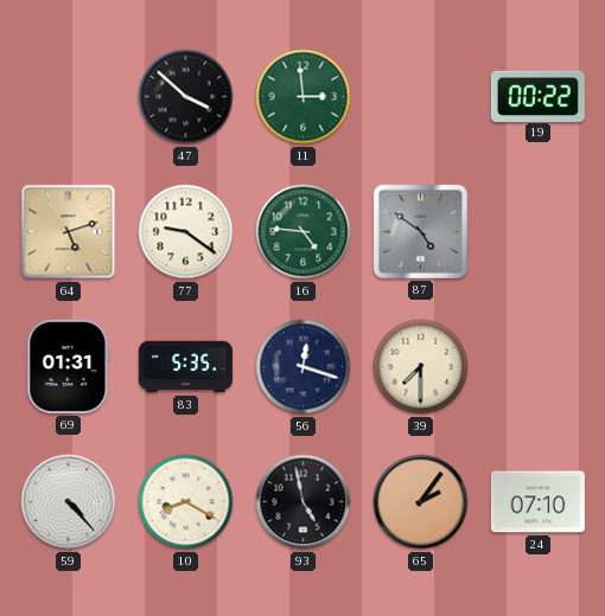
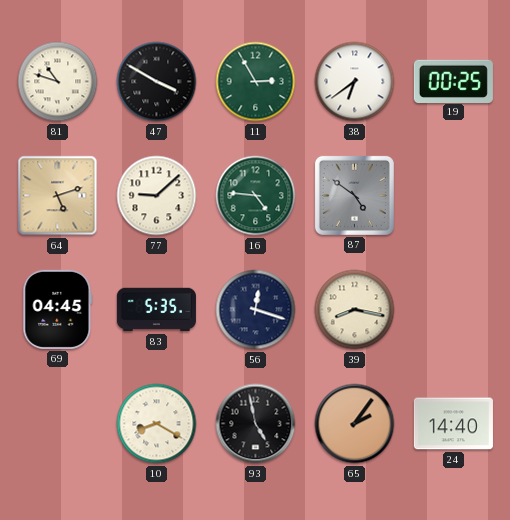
81: none -> 10:48
47: 3:52 -> 3:50
11: 2:59 -> 2:55
38: none -> 6:39
19: 00:22 -> 00:25
77: 9:21 -> 9:08
69: 01:31 -> 04:45
39: 7:30 -> 8:17
59: 4:23 -> none
24: 07:10 -> 14:40
